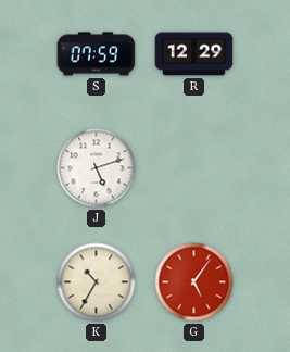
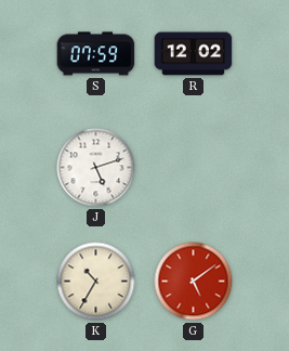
R: 12:29 -> 12:02
G: 5:06 -> 5:09
